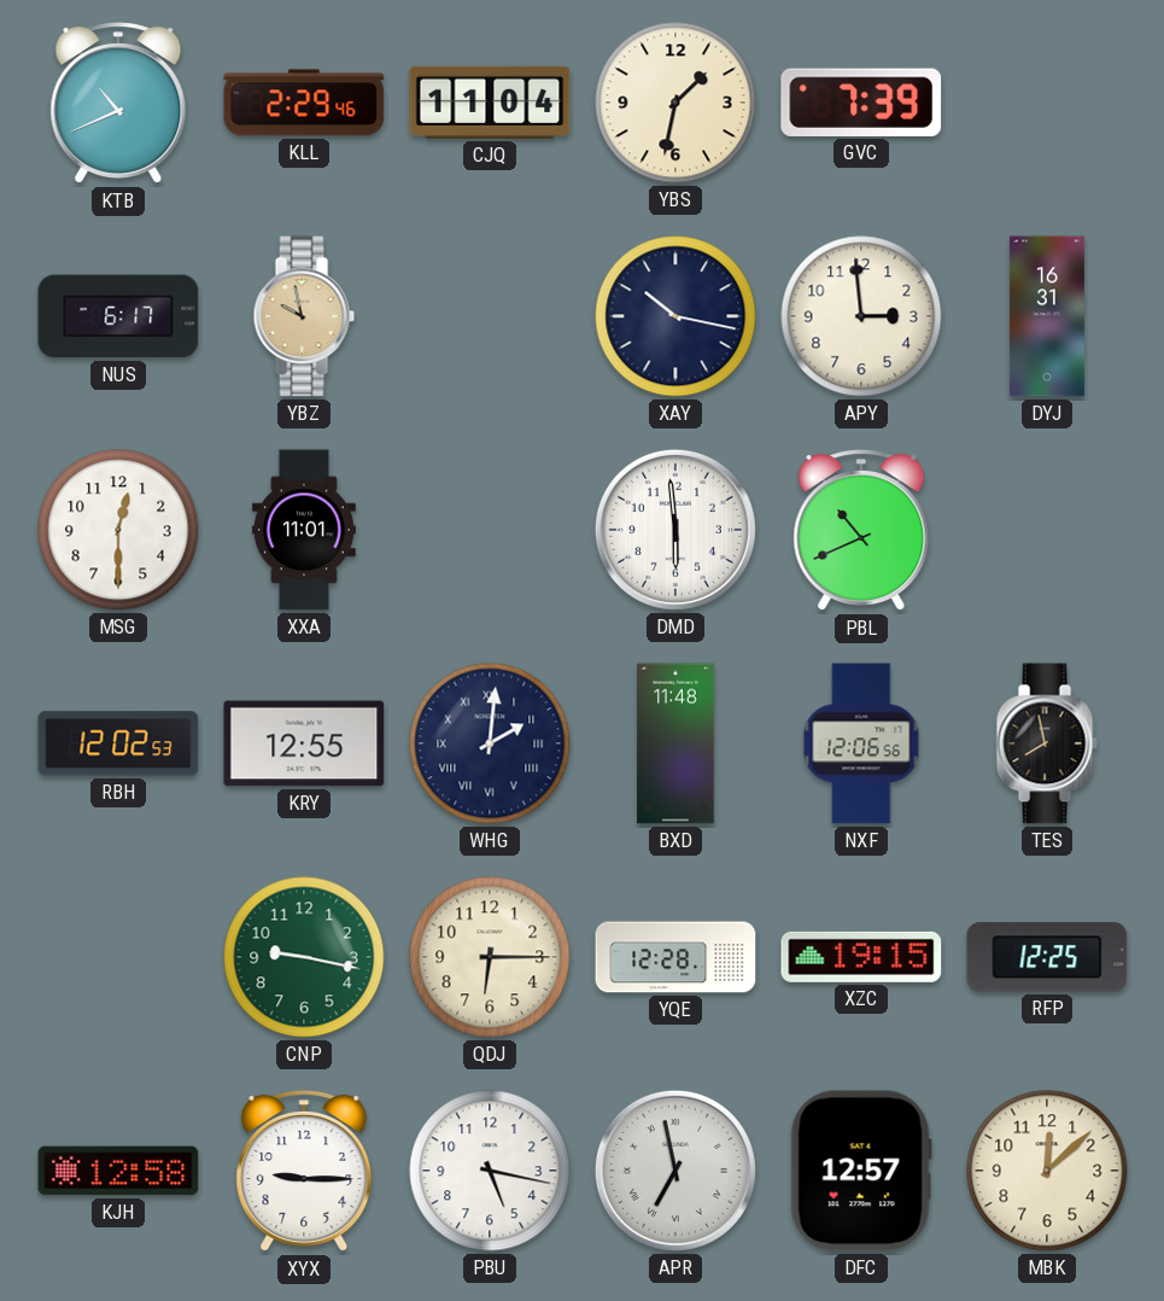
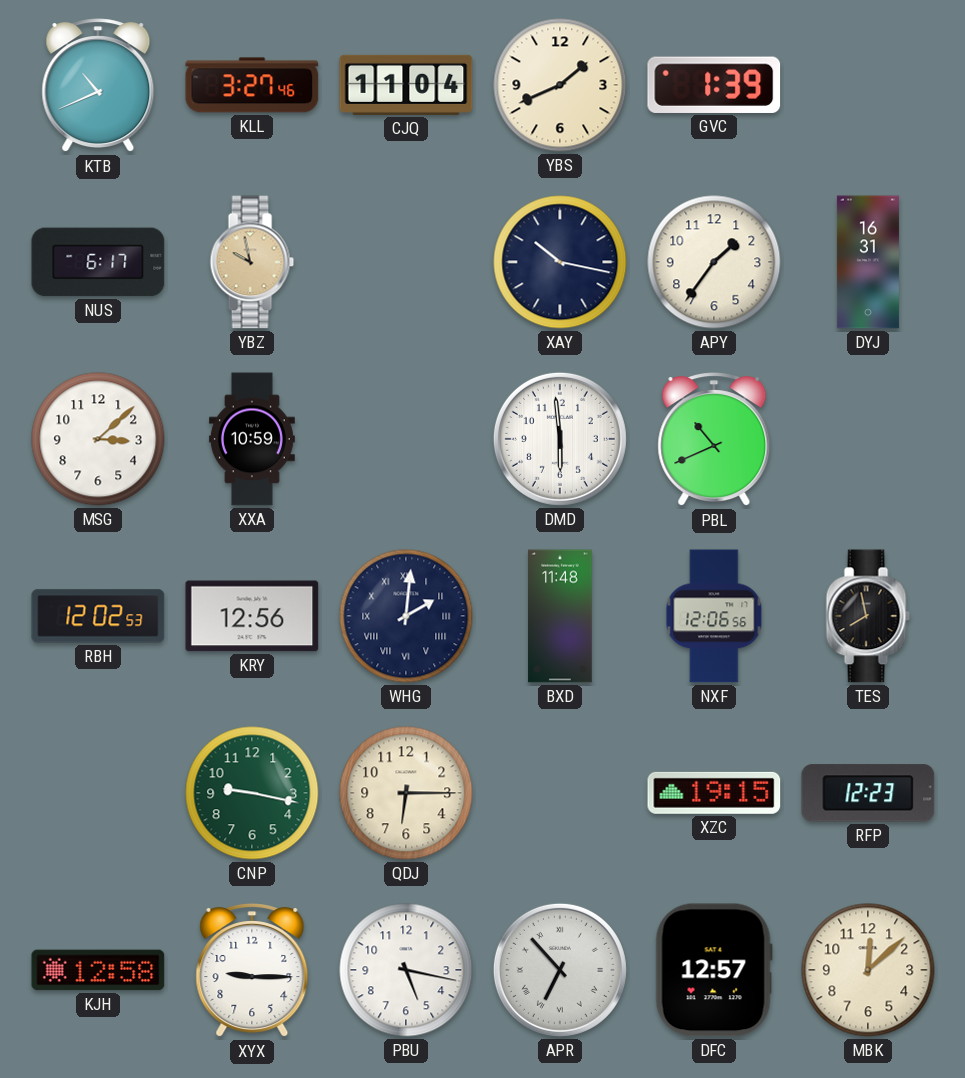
KLL: 2:29 -> 3:27
YBS: 1:32 -> 1:41
GVC: 7:39 -> 1:39
APY: 2:59 -> 1:36
MSG: 12:30 -> 3:08
XXA: 11:01 -> 10:59
KRY: 12:55 -> 12:56
YQE: 12:28 -> none
RFP: 12:25 -> 12:23
APR: 6:58 -> 6:53
